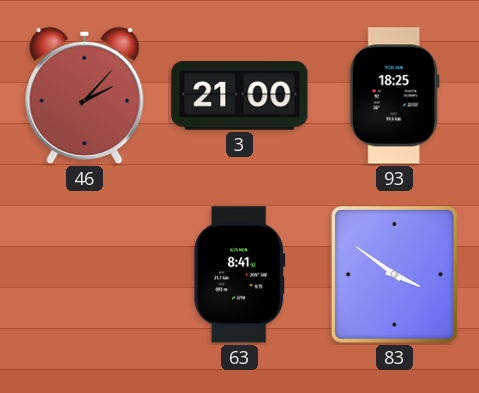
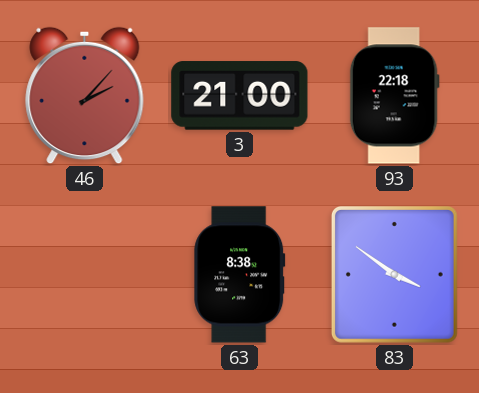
93: 18:25 -> 22:18
63: 8:41 -> 8:38
